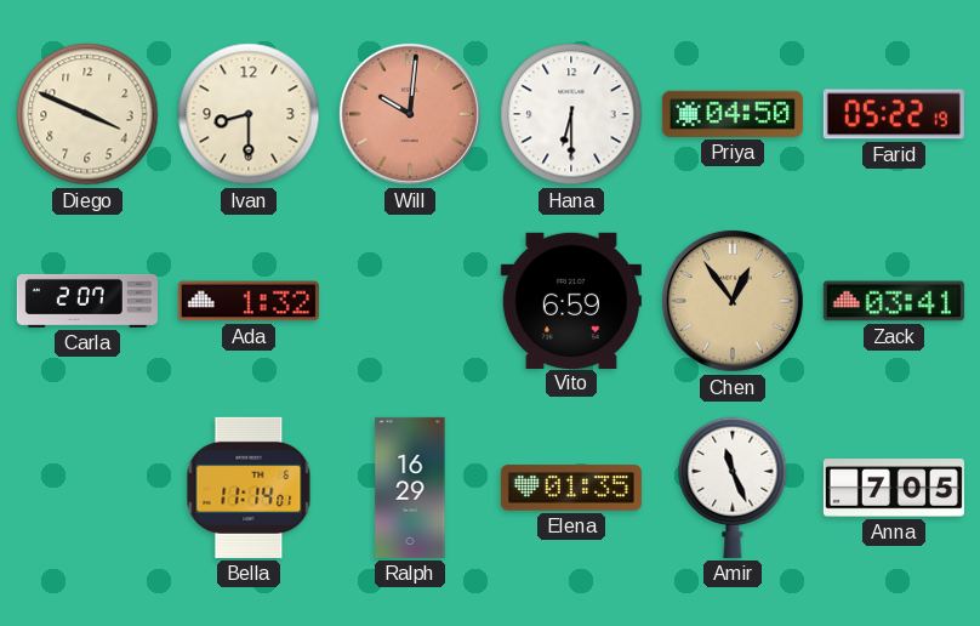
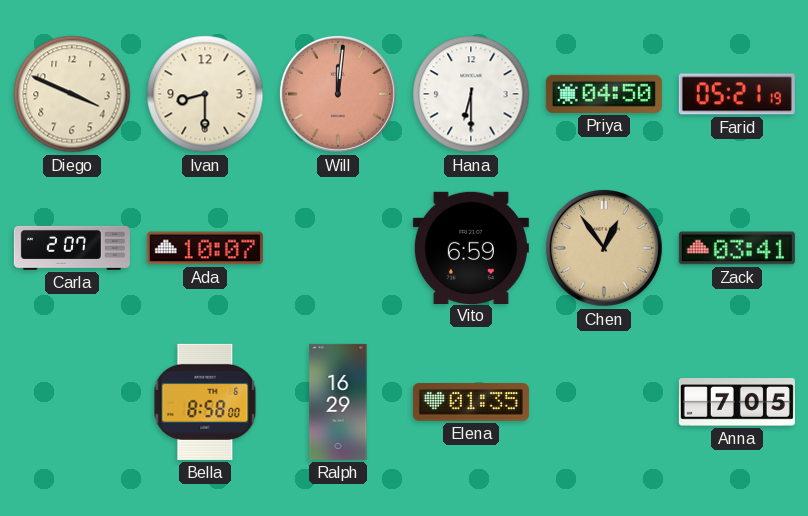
Will: 10:01 -> 12:01
Farid: 05:22 -> 05:21
Ada: 1:32 -> 10:07
Bella: 11:14 -> 8:58
Amir: 11:26 -> none
